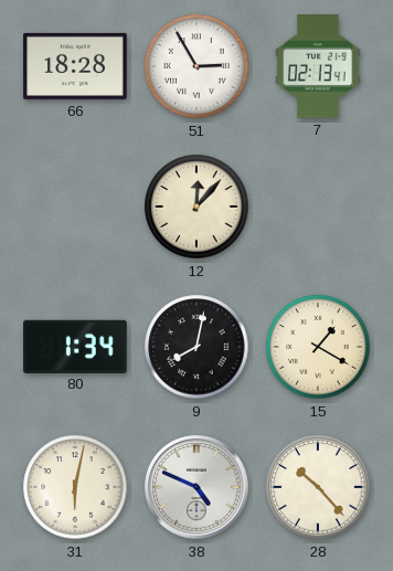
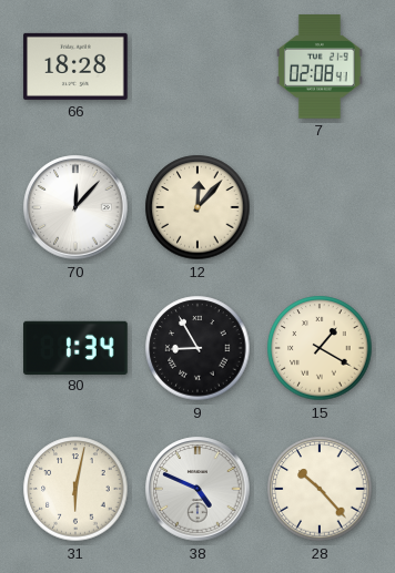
51: 2:55 -> none
7: 02:13 -> 02:08
70: none -> 12:07
9: 8:02 -> 8:55
